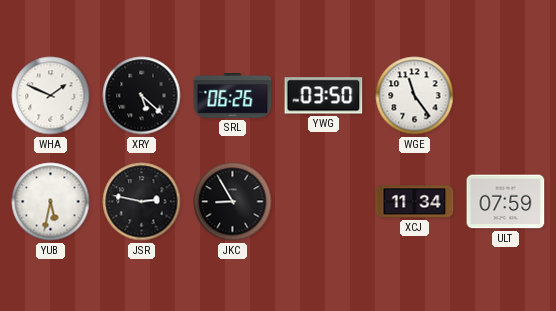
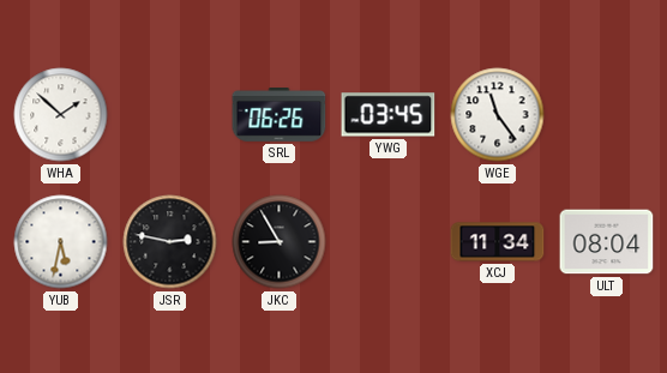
WHA: 1:49 -> 1:52
XRY: 5:22 -> none
YWG: 03:50 -> 03:45
ULT: 07:59 -> 08:04
